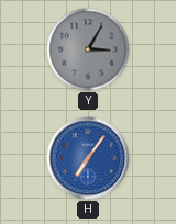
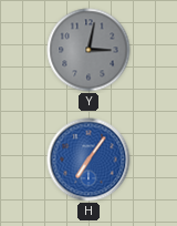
Y: 3:05 -> 3:02
